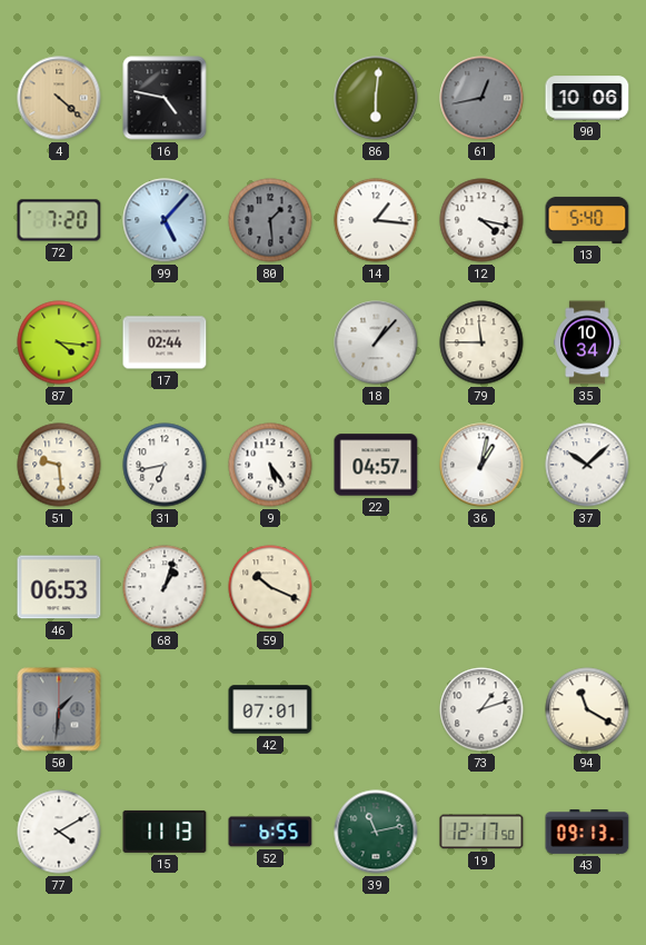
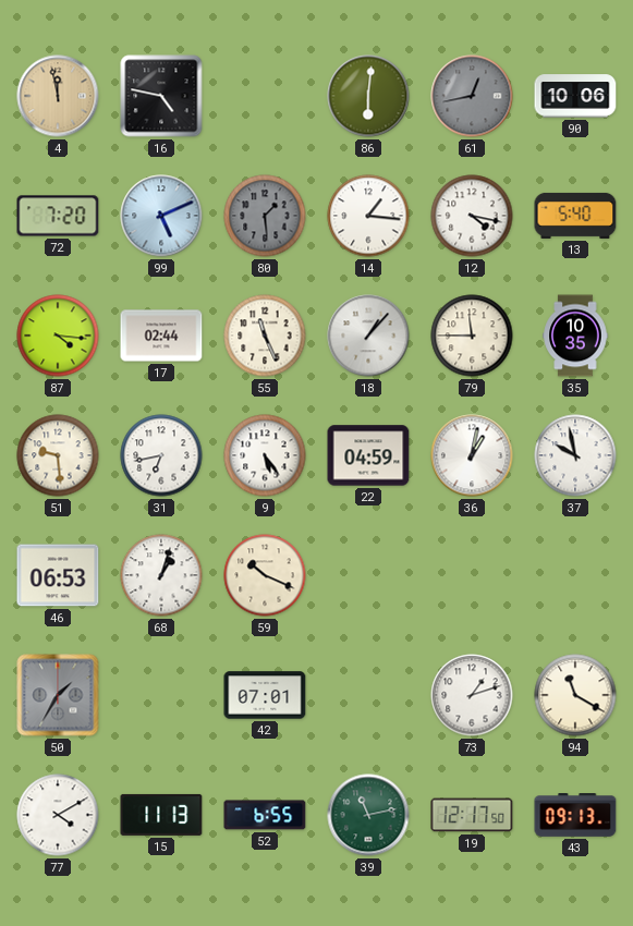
4: 4:22 -> 11:58
99: 5:07 -> 5:11
55: none -> 11:26
35: 10:34 -> 10:35
22: 04:57 -> 04:59
37: 10:08 -> 9:58
50: 1:31 -> 1:35
